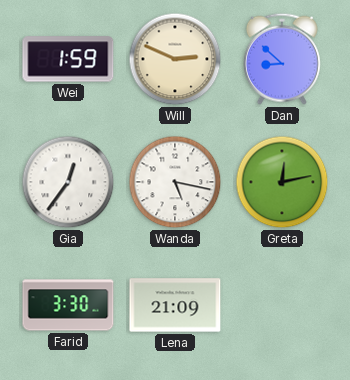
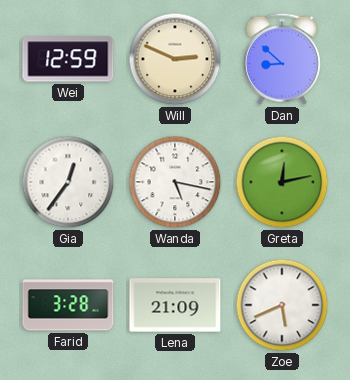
Wei: 1:59 -> 12:59
Farid: 3:30 -> 3:28
Zoe: none -> 5:41
